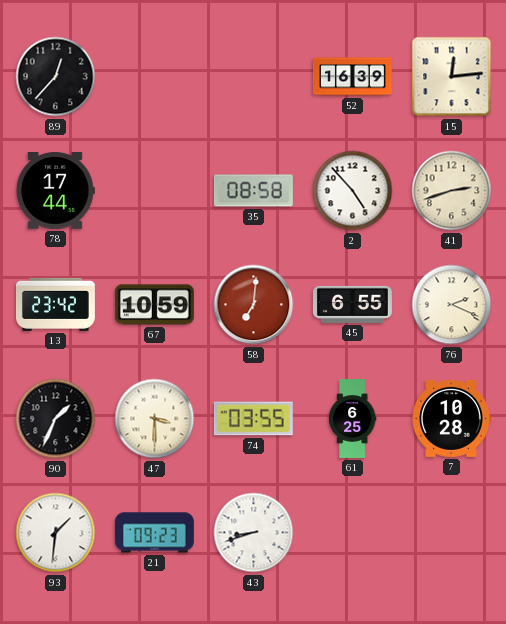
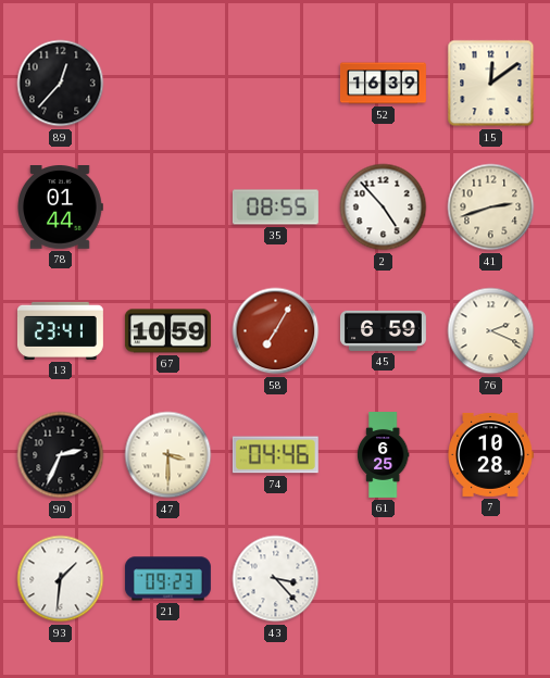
15: 12:14 -> 12:09
78: 17:44 -> 01:44
35: 08:58 -> 08:55
13: 23:42 -> 23:41
58: 7:01 -> 7:05
45: 6:55 -> 6:59
90: 1:34 -> 2:34
74: 03:55 -> 04:46
43: 8:42 -> 3:23
